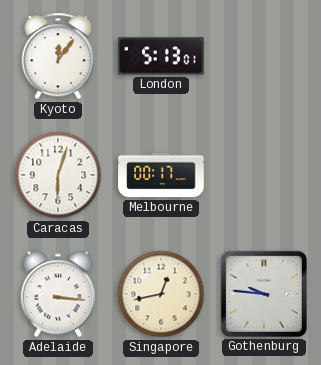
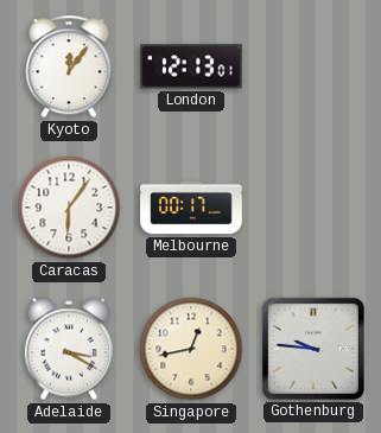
London: 5:13 -> 12:13
Caracas: 6:03 -> 6:06
Adelaide: 3:16 -> 3:20
